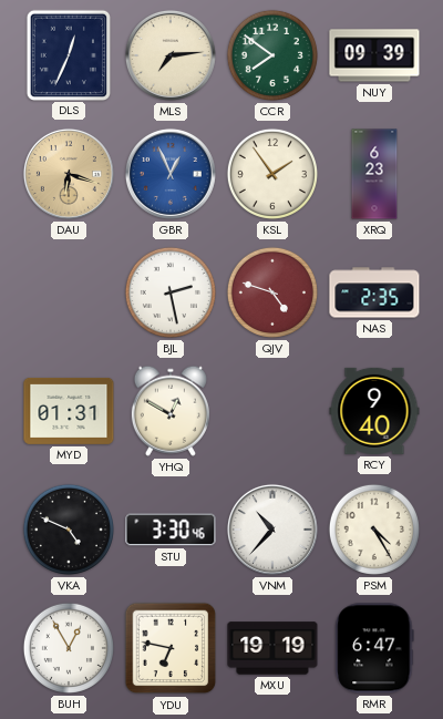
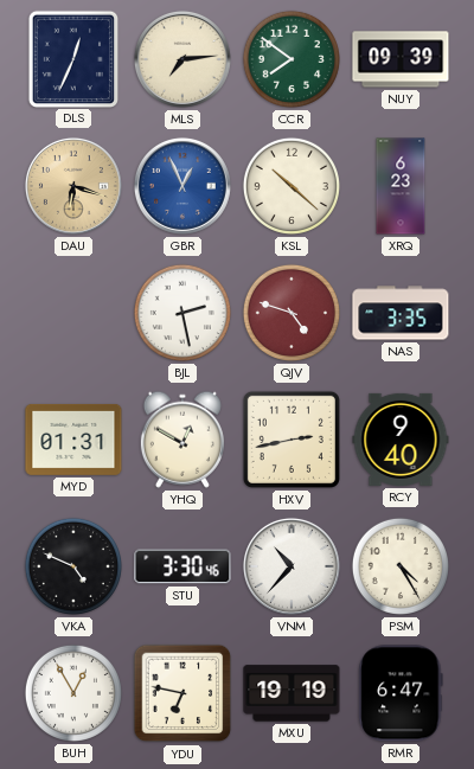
KSL: 1:54 -> 10:22
NAS: 2:35 -> 3:35
HXV: none -> 2:43
